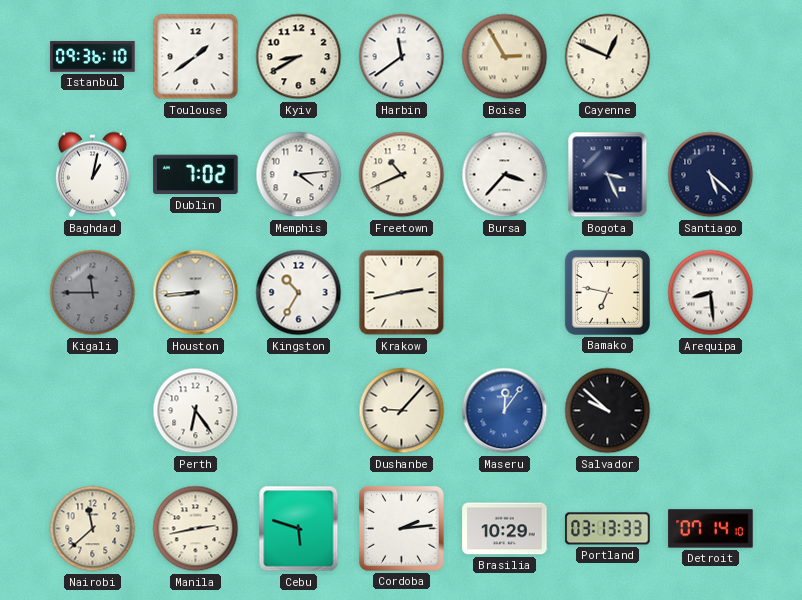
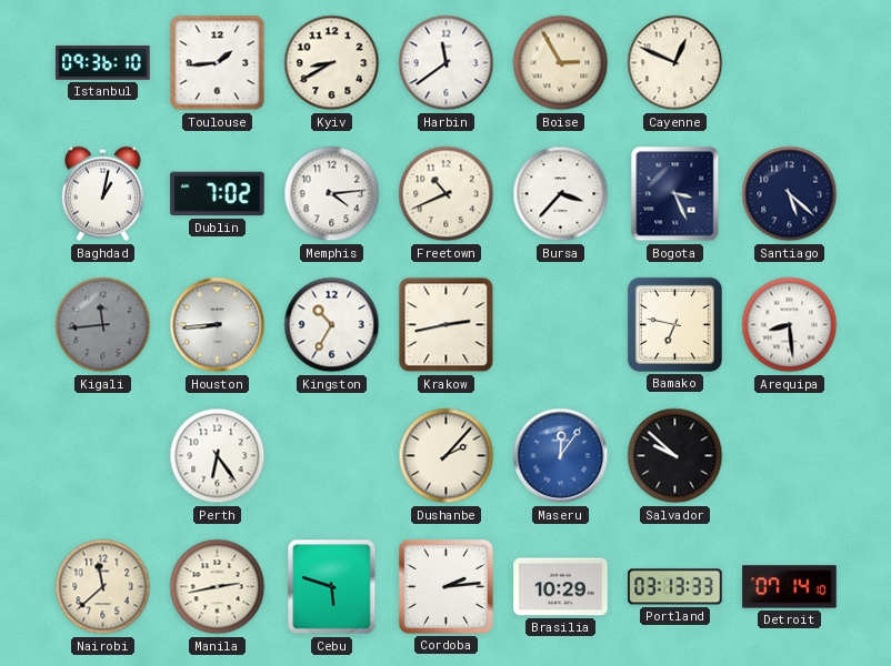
Toulouse: 1:39 -> 1:44
Kigali: 11:45 -> 11:44
Dushanbe: 9:07 -> 2:07
